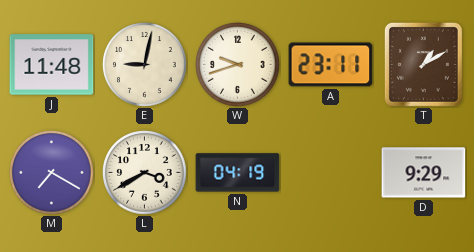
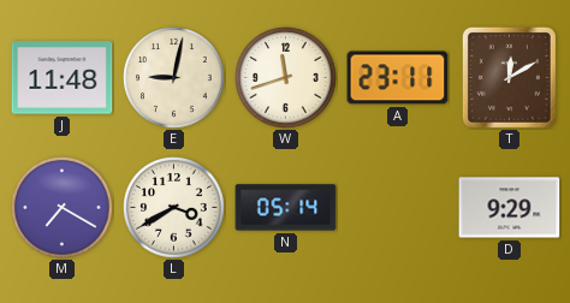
W: 9:42 -> 11:42
T: 1:10 -> 12:10
N: 04:19 -> 05:14
